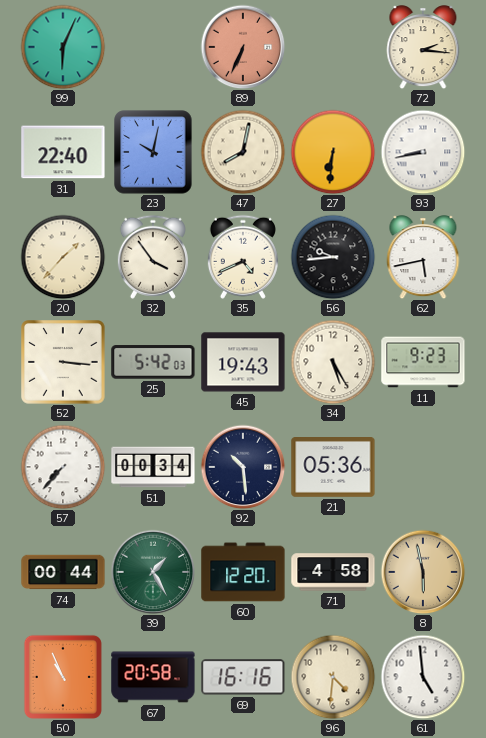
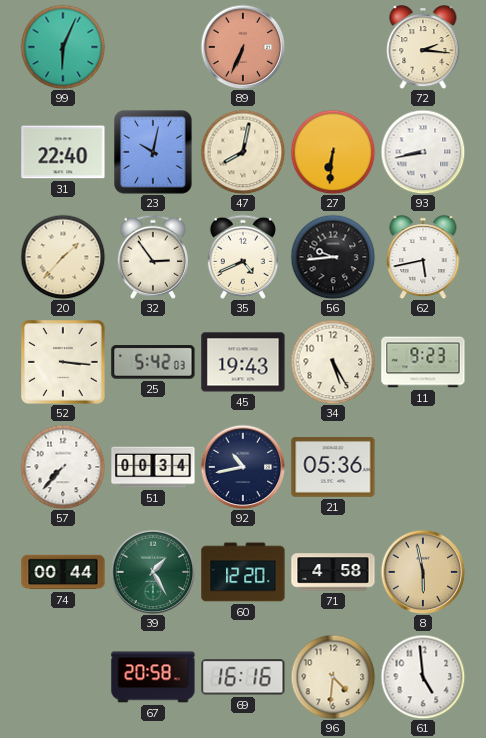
32: 3:54 -> 2:54
92: 10:29 -> 10:43
50: 10:56 -> none
